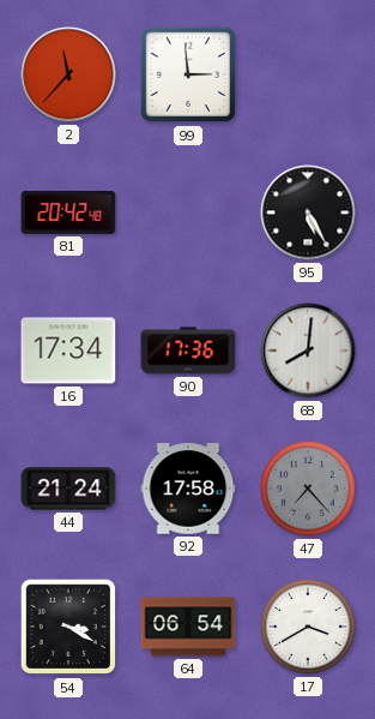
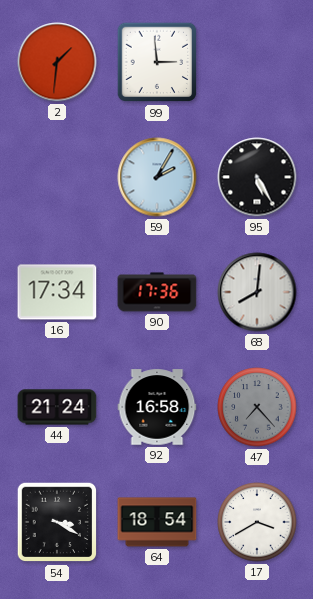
2: 11:37 -> 1:31
81: 20:42 -> none
59: none -> 2:05
92: 17:58 -> 16:58
64: 06:54 -> 18:54
